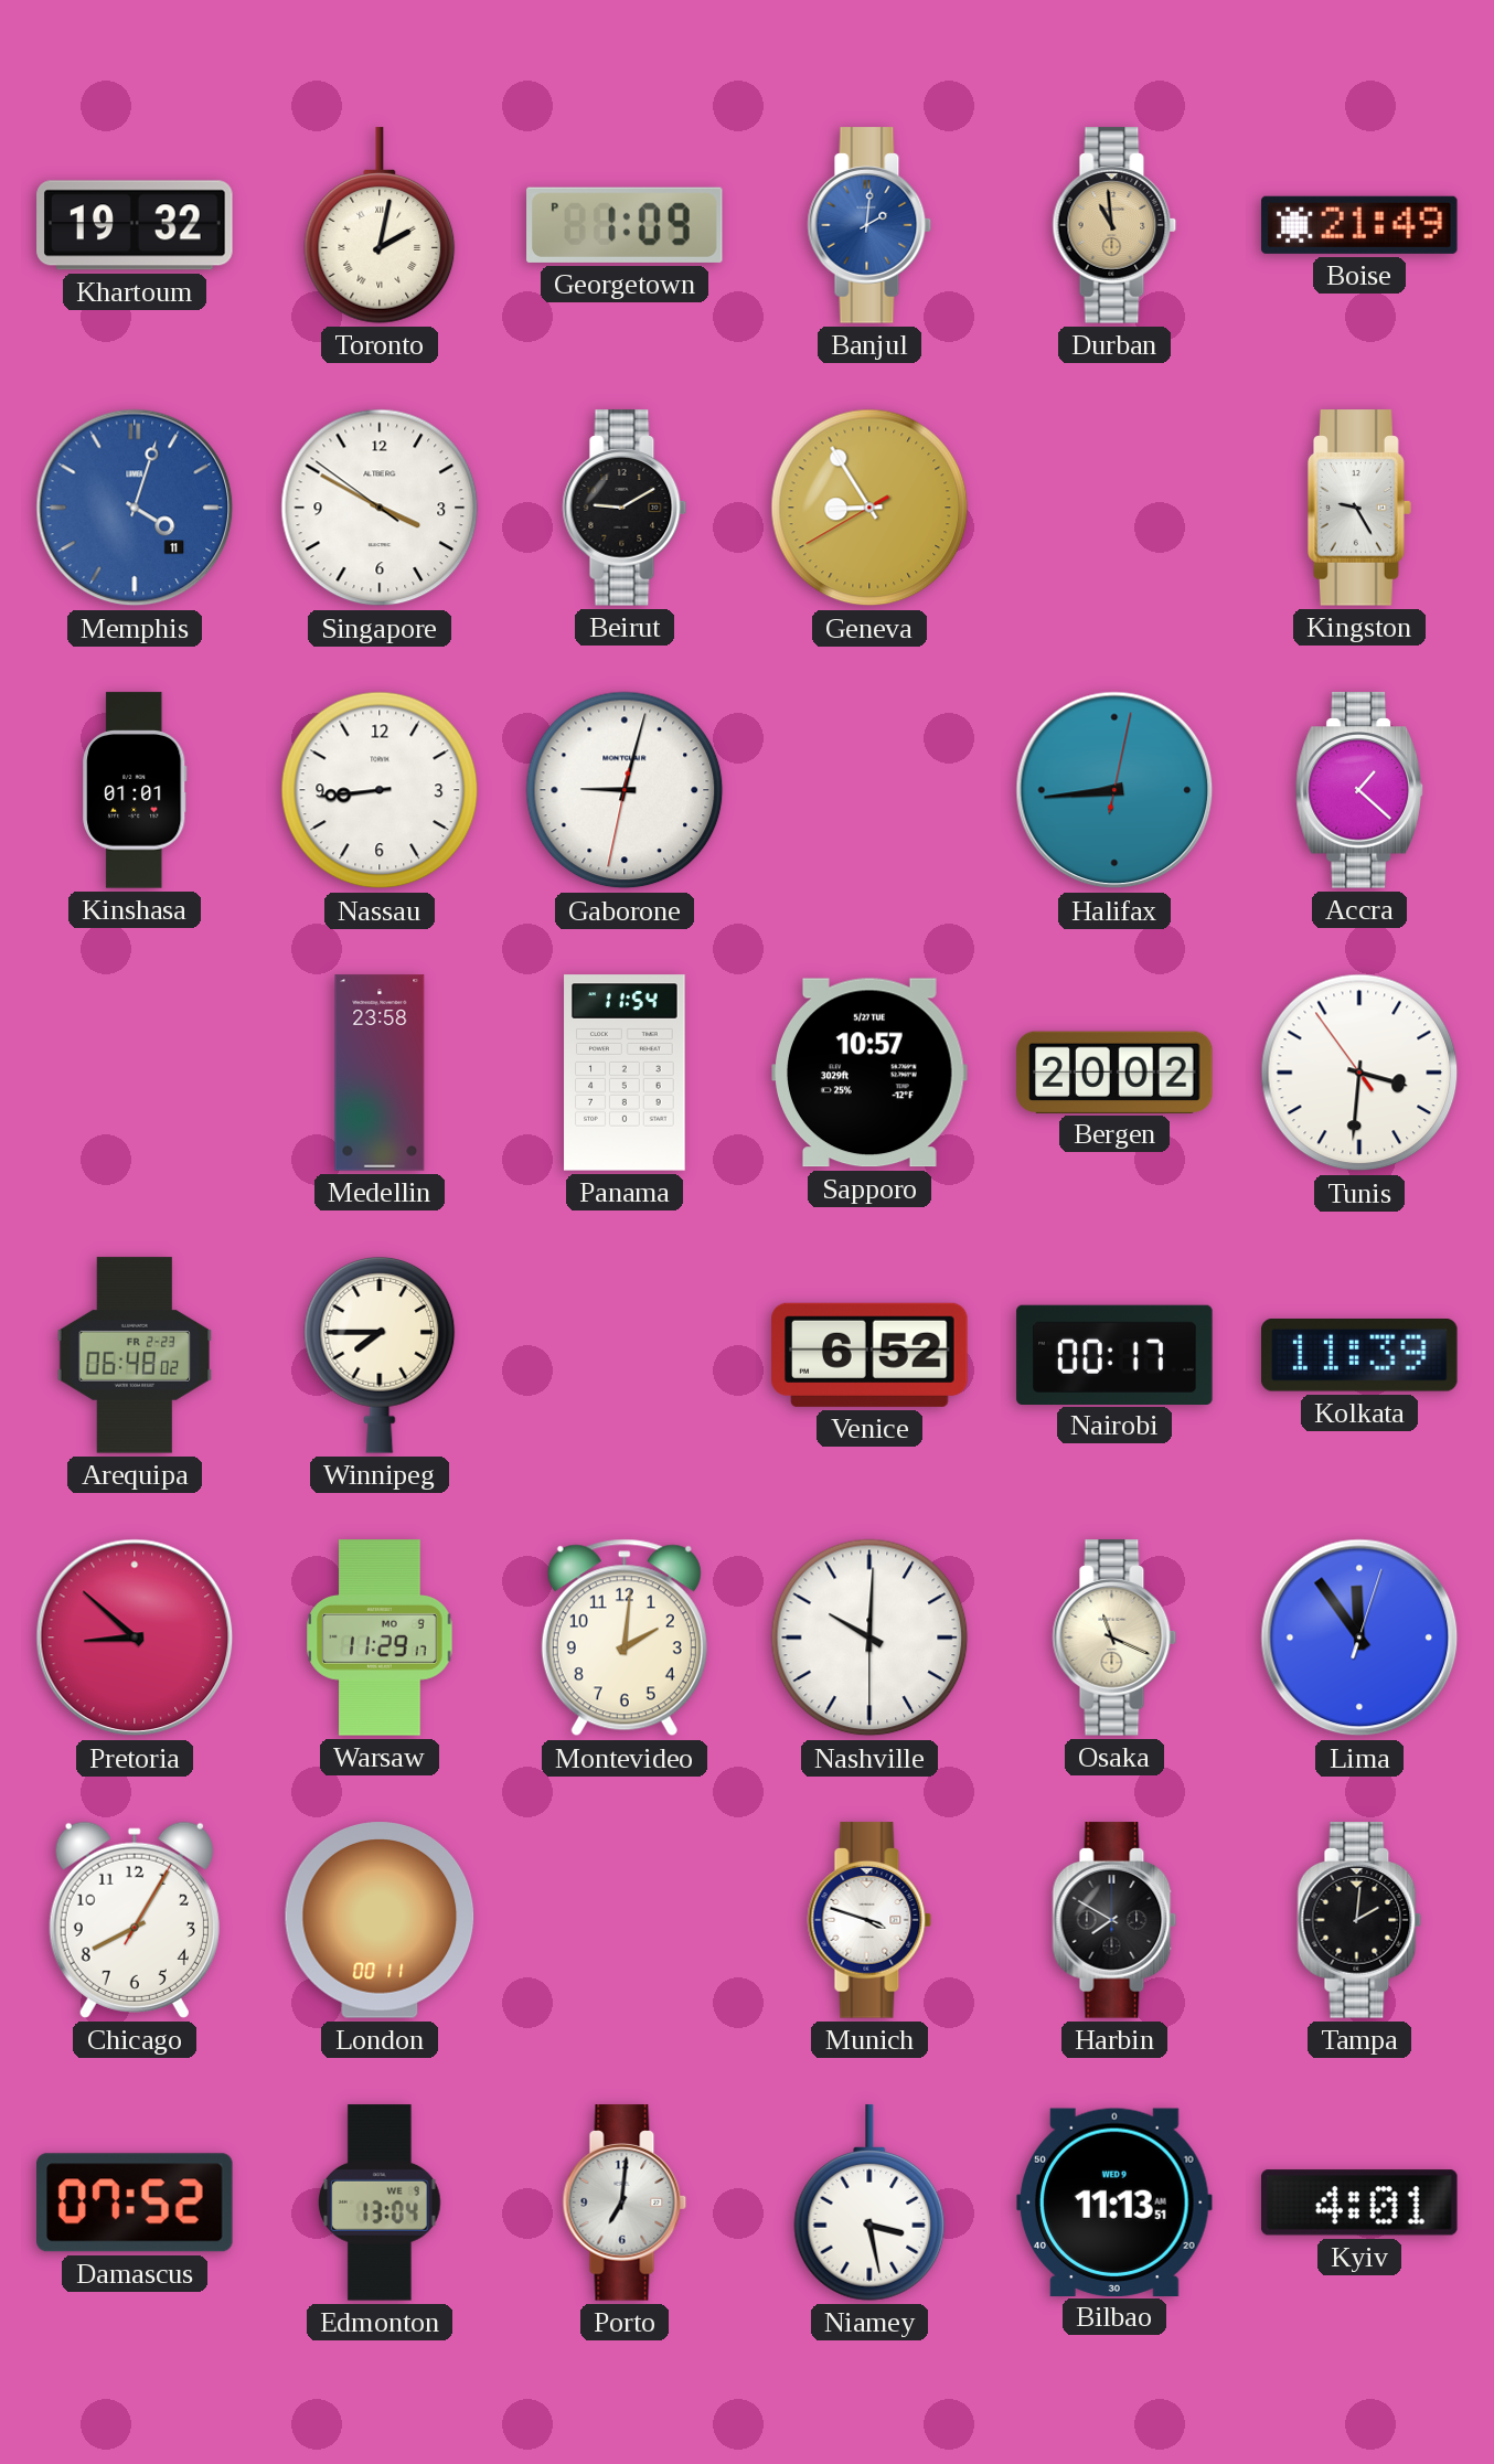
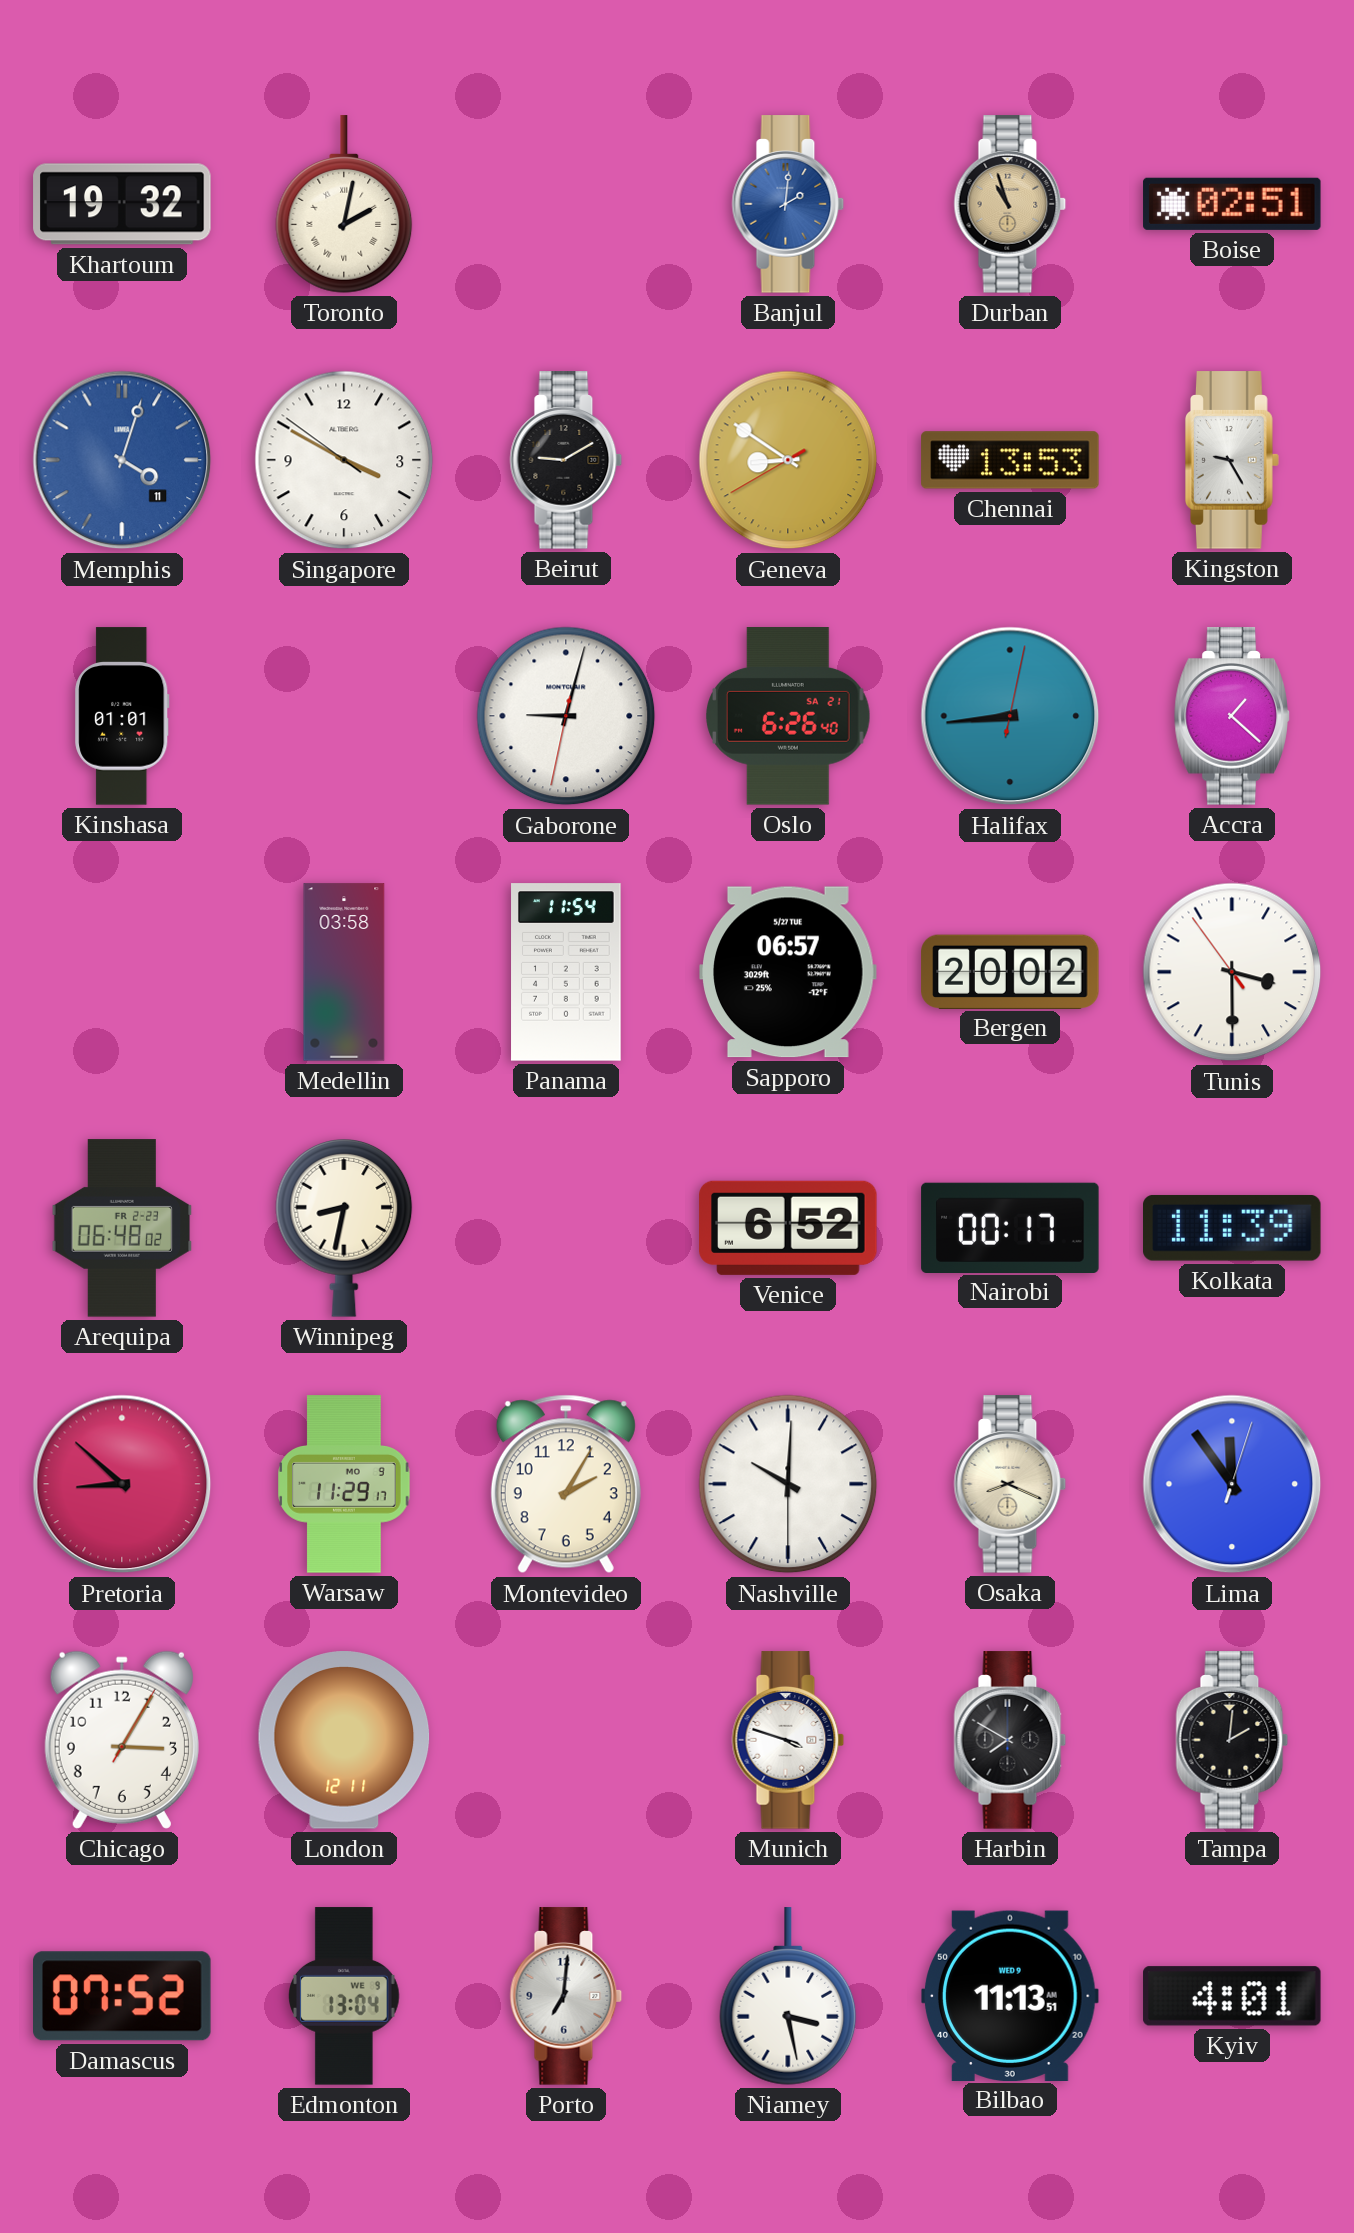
Georgetown: 1:09 -> none
Durban: 10:59 -> 10:57
Boise: 21:49 -> 02:51
Geneva: 8:54 -> 8:50
Chennai: none -> 13:53
Nassau: 8:44 -> none
Oslo: none -> 6:26
Medellin: 23:58 -> 03:58
Sapporo: 10:57 -> 06:57
Tunis: 3:30 -> 3:29
Winnipeg: 7:45 -> 8:32
Montevideo: 2:01 -> 2:05
Osaka: 11:19 -> 8:19
Chicago: 8:05 -> 3:05
London: 00:11 -> 12:11
